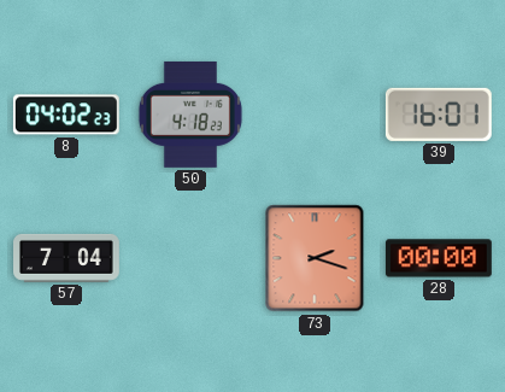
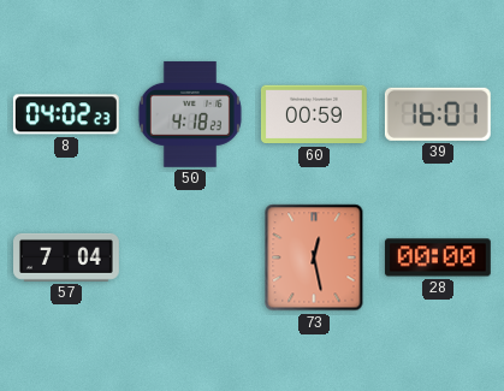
60: none -> 00:59
73: 2:18 -> 12:28
